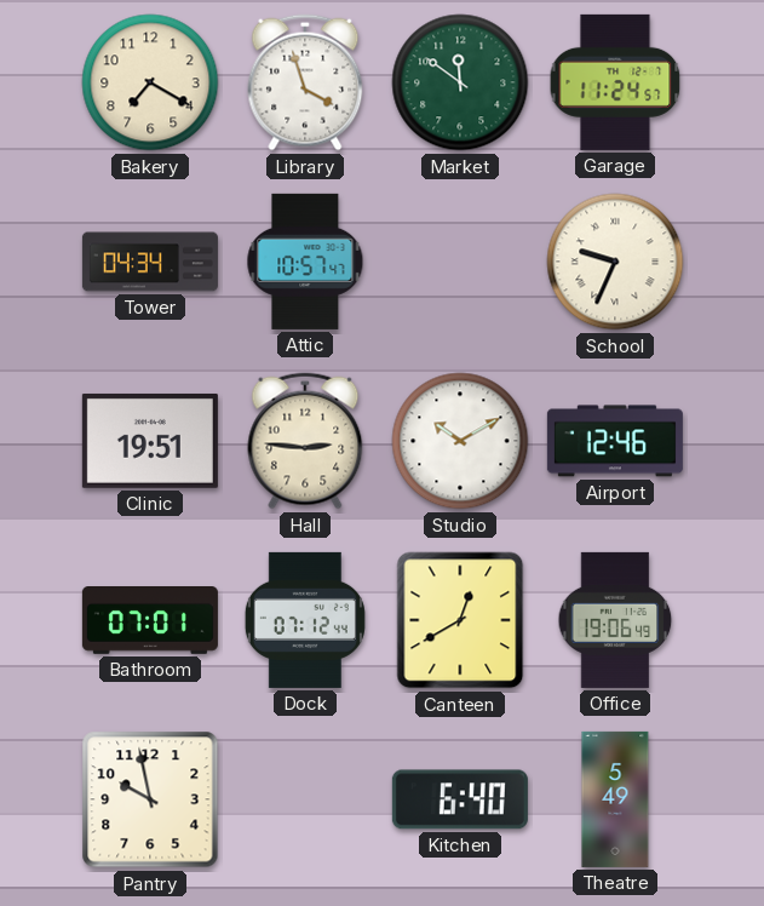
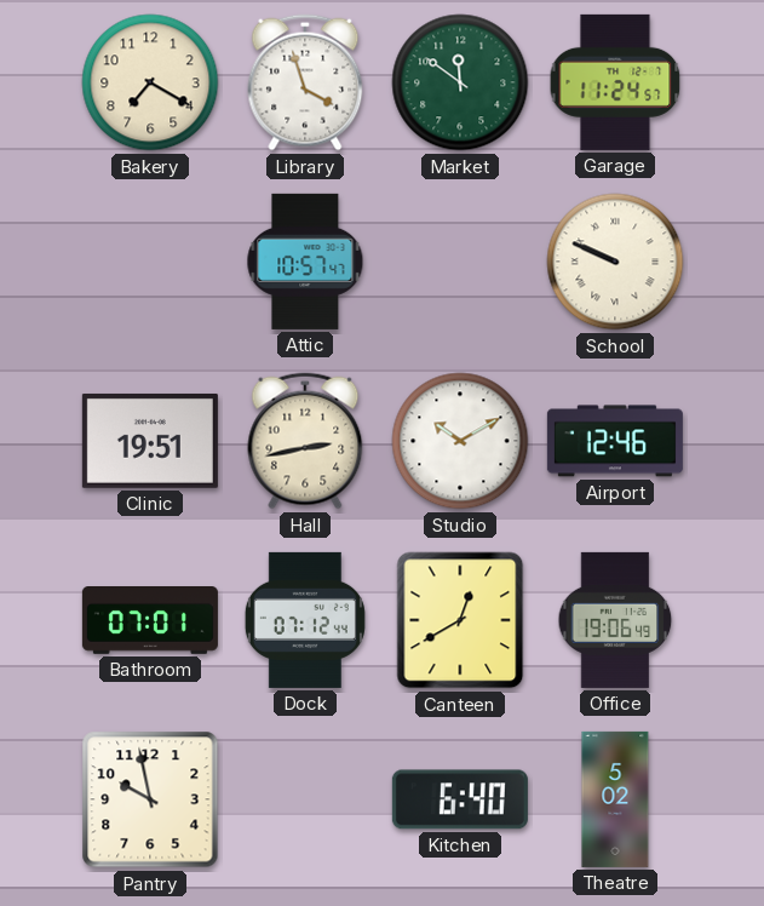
Tower: 04:34 -> none
School: 9:34 -> 9:49
Hall: 2:46 -> 2:43
Theatre: 5:49 -> 5:02
